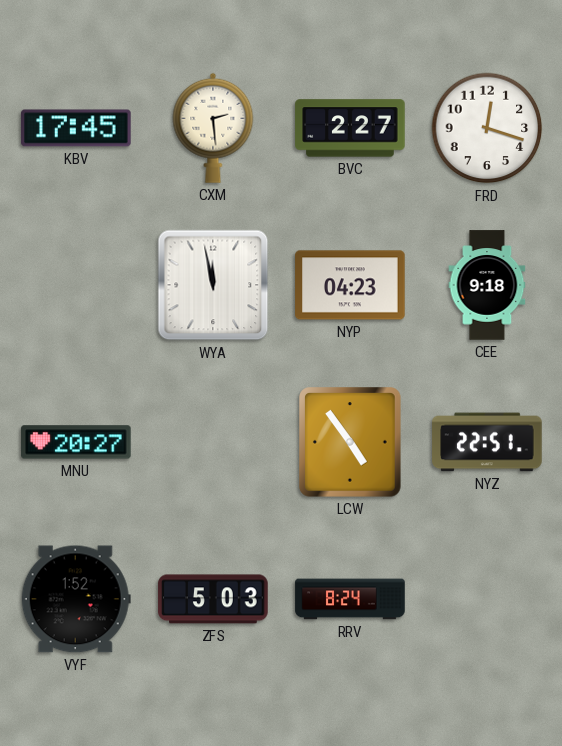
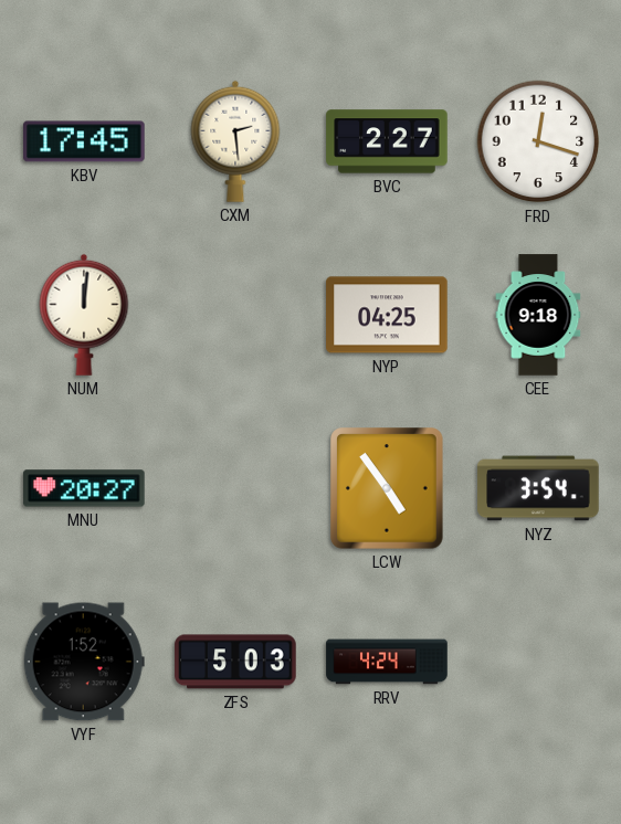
NUM: none -> 12:01
WYA: 11:58 -> none
NYP: 04:23 -> 04:25
NYZ: 22:51 -> 3:54
RRV: 8:24 -> 4:24
